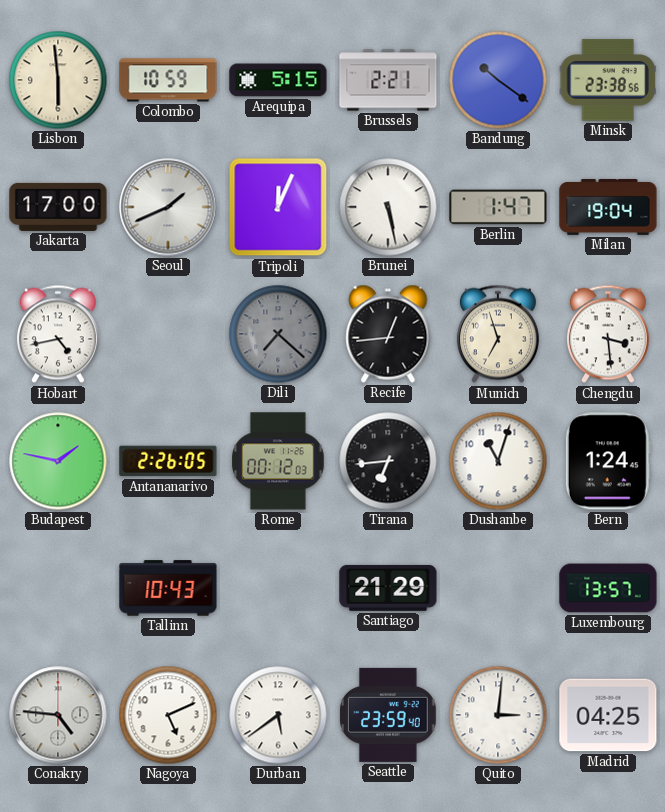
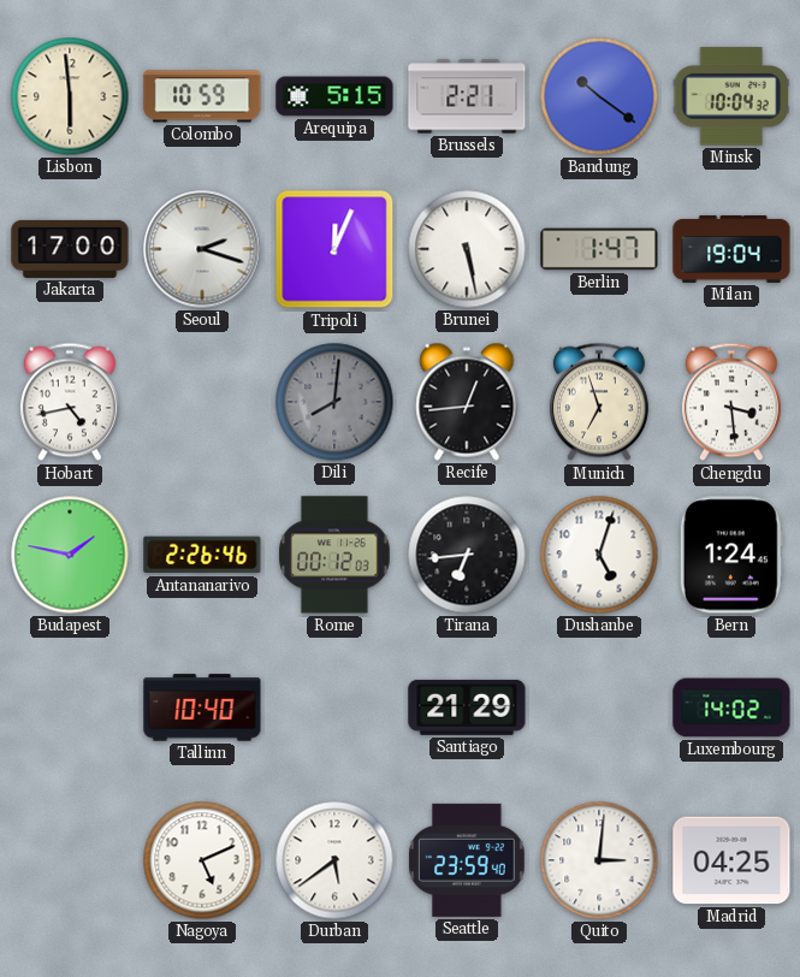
Minsk: 23:38 -> 10:04
Seoul: 1:41 -> 2:18
Dili: 7:22 -> 8:01
Antananarivo: 2:26:05 -> 2:26:46
Dushanbe: 11:03 -> 5:03
Tallinn: 10:43 -> 10:40
Luxembourg: 13:57 -> 14:02
Conakry: 4:46 -> none
